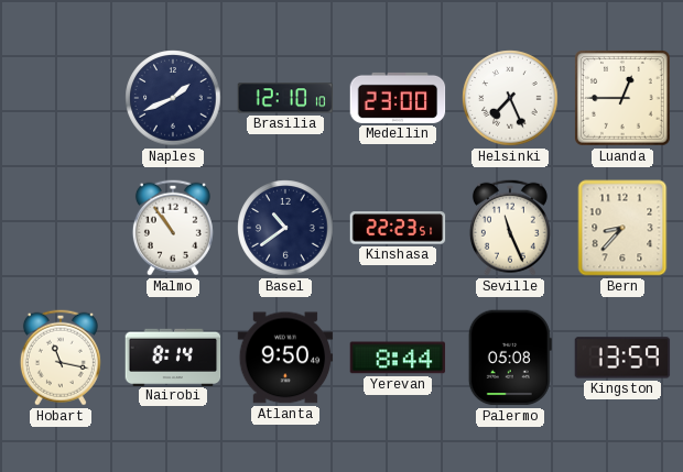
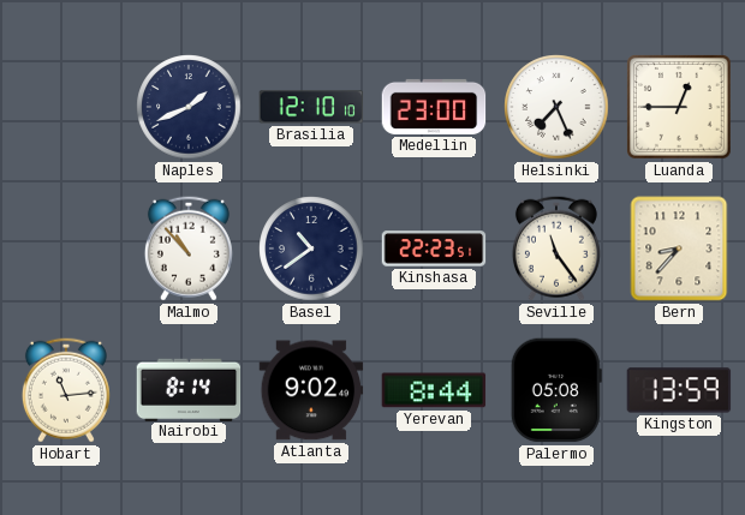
Malmo: 10:54 -> 10:53
Seville: 11:26 -> 11:24
Hobart: 11:17 -> 11:14
Atlanta: 9:50 -> 9:02
